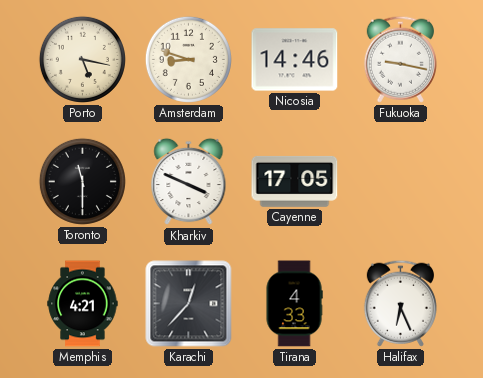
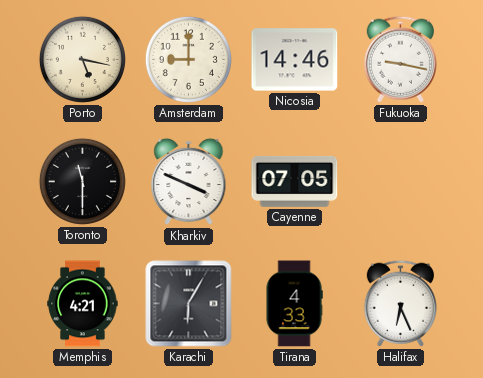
Amsterdam: 8:48 -> 9:00
Cayenne: 17:05 -> 07:05
Karachi: 12:37 -> 6:05
